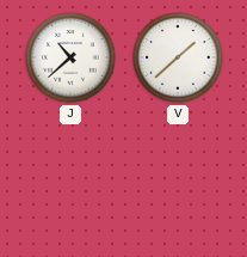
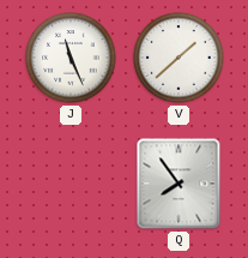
J: 10:38 -> 11:26
Q: none -> 7:54
